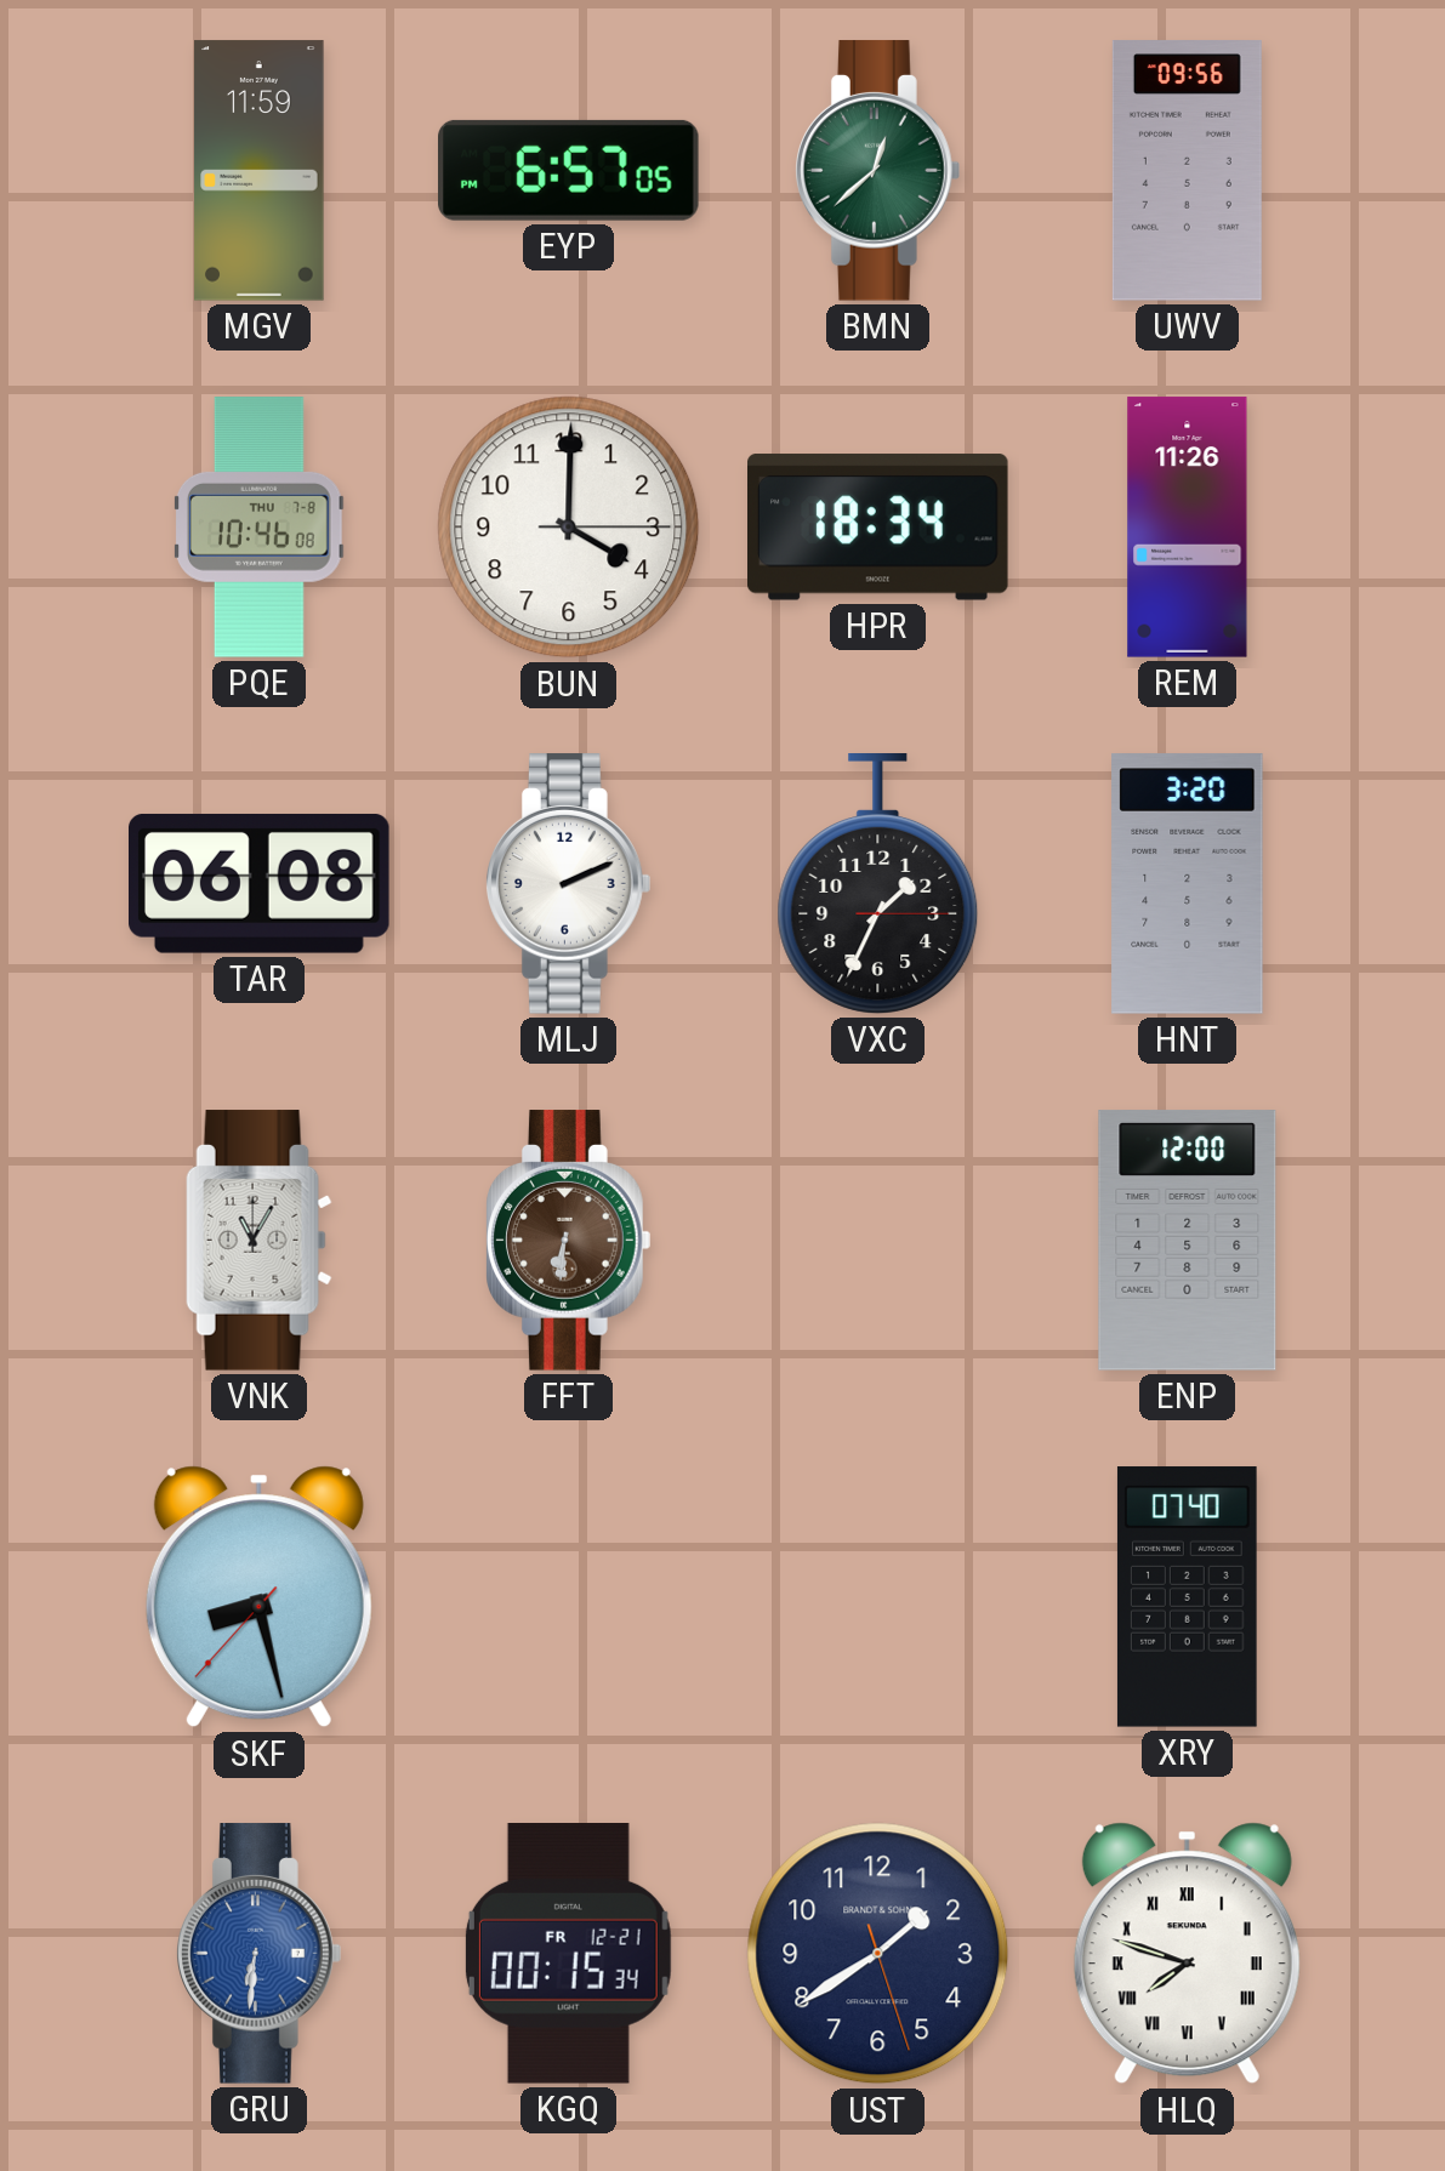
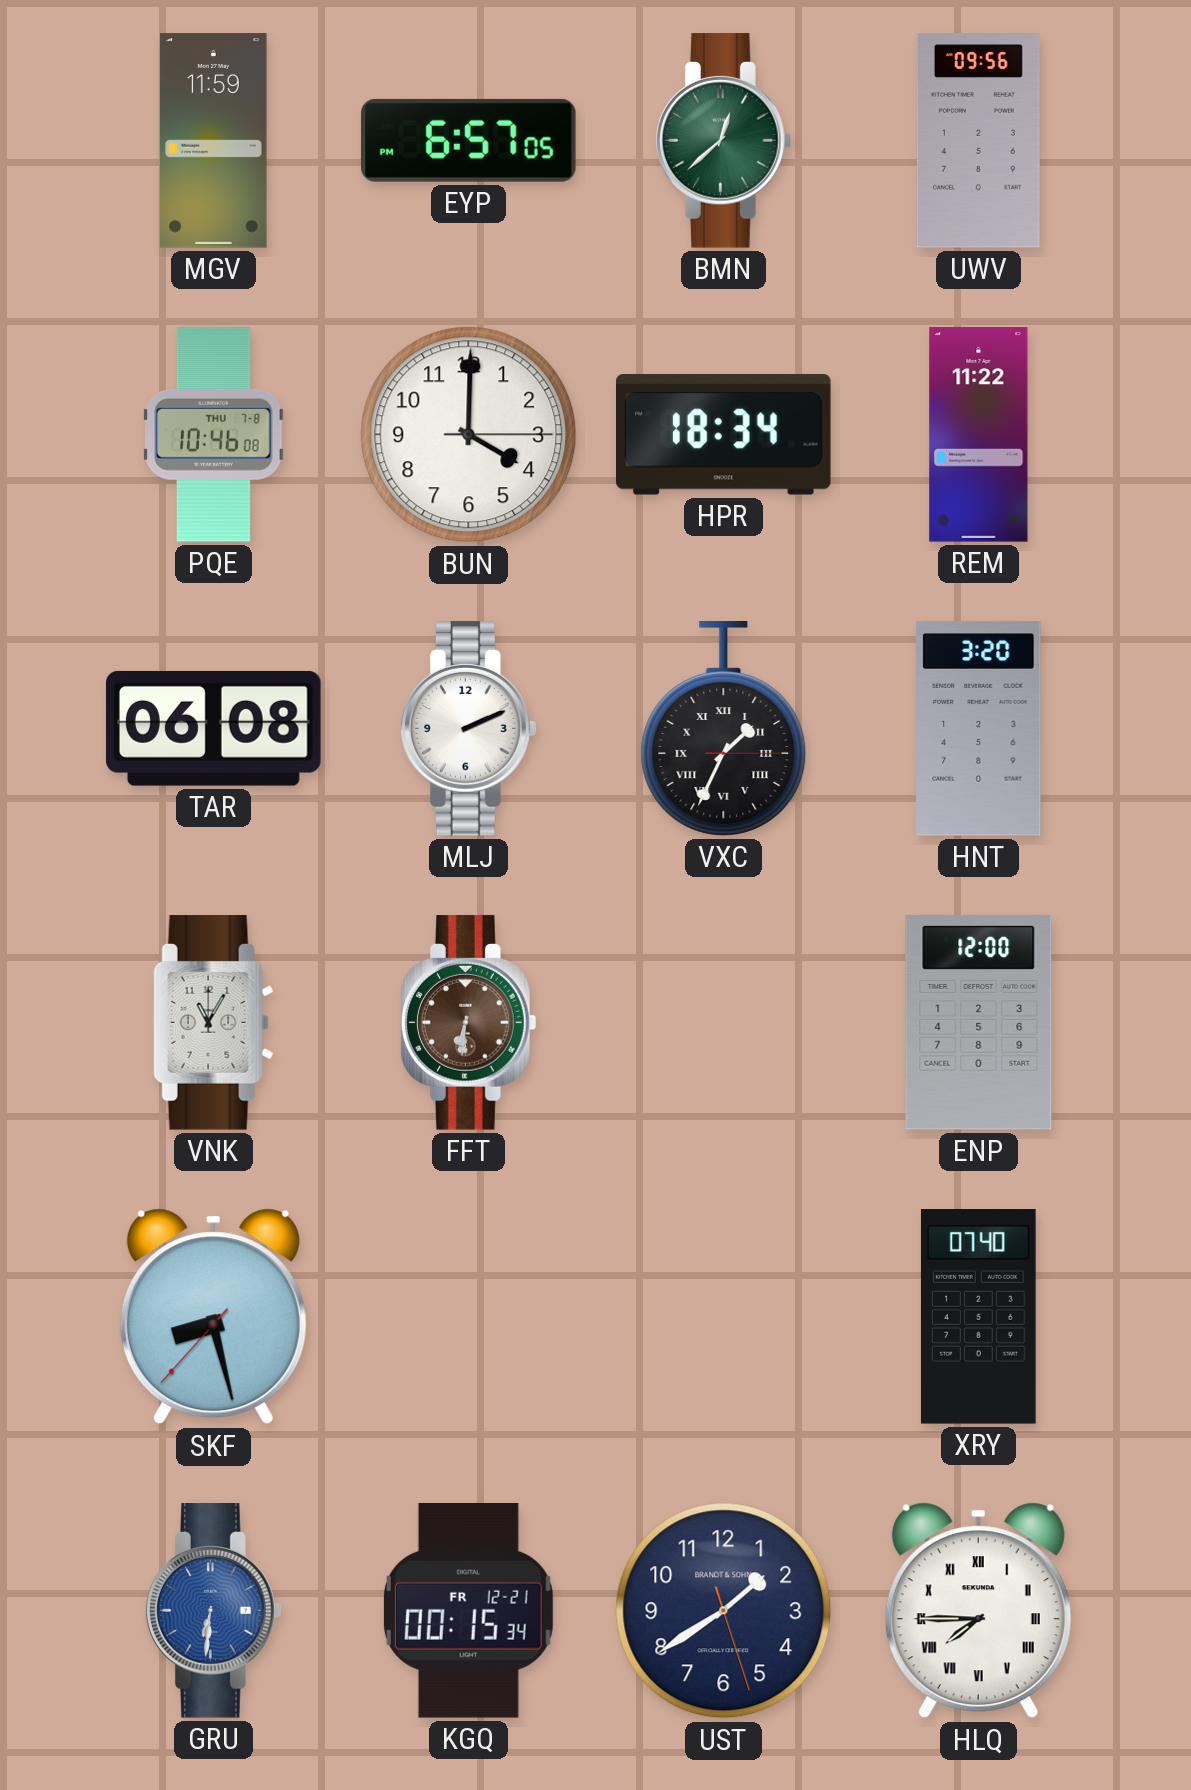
REM: 11:26 -> 11:22
VXC numerals: Arabic -> Roman
HLQ: 7:48 -> 7:45
